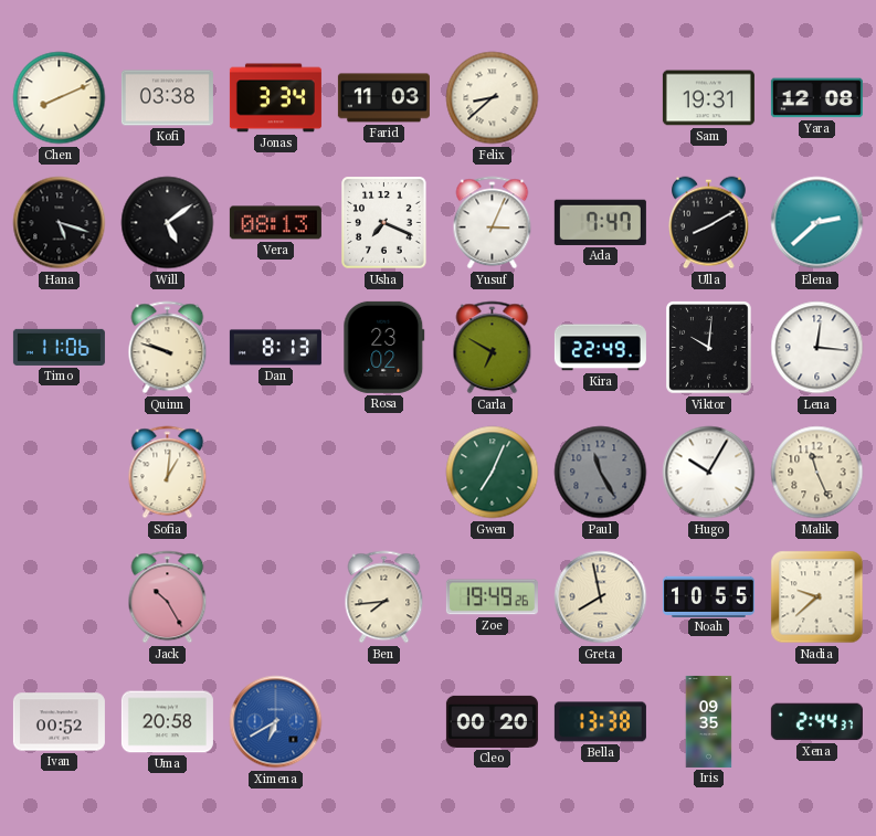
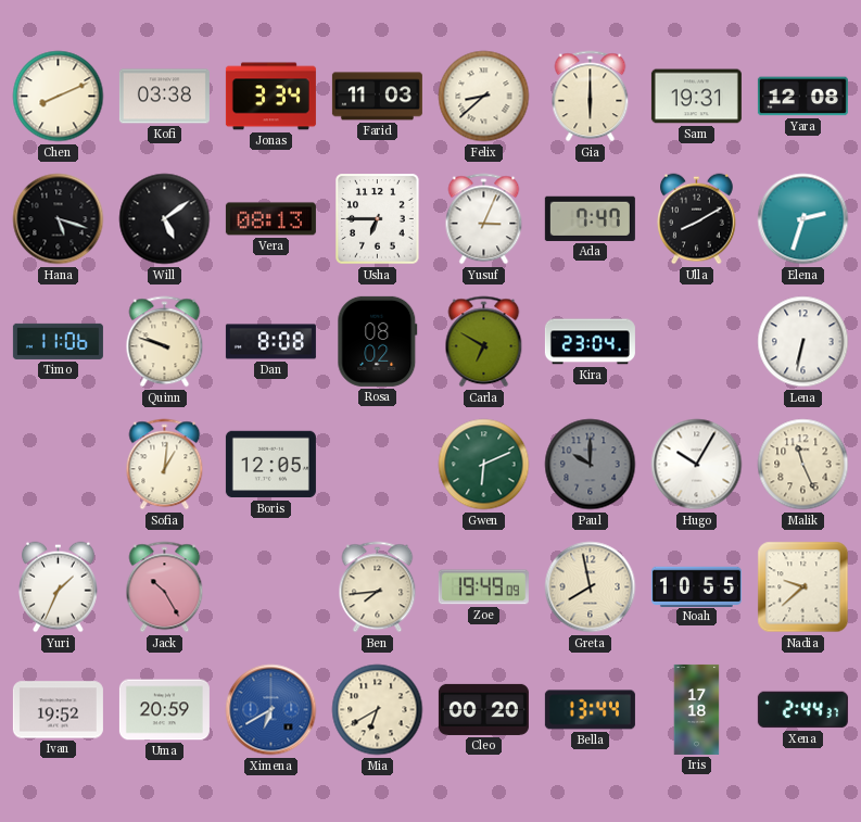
Gia: none -> 6:00
Usha: 7:19 -> 6:45
Elena: 2:38 -> 2:33
Dan: 8:13 -> 8:08
Rosa: 23:02 -> 08:02
Kira: 22:49 -> 23:04
Viktor: 10:01 -> none
Lena: 12:16 -> 6:32
Boris: none -> 12:05
Gwen: 7:04 -> 6:11
Paul: 11:25 -> 10:00
Yuri: none -> 1:34
Zoe: 19:49:26 -> 19:49:09
Ivan: 00:52 -> 19:52
Uma: 20:58 -> 20:59
Mia: none -> 6:40
Bella: 13:38 -> 13:44
Iris: 09:35 -> 17:18
